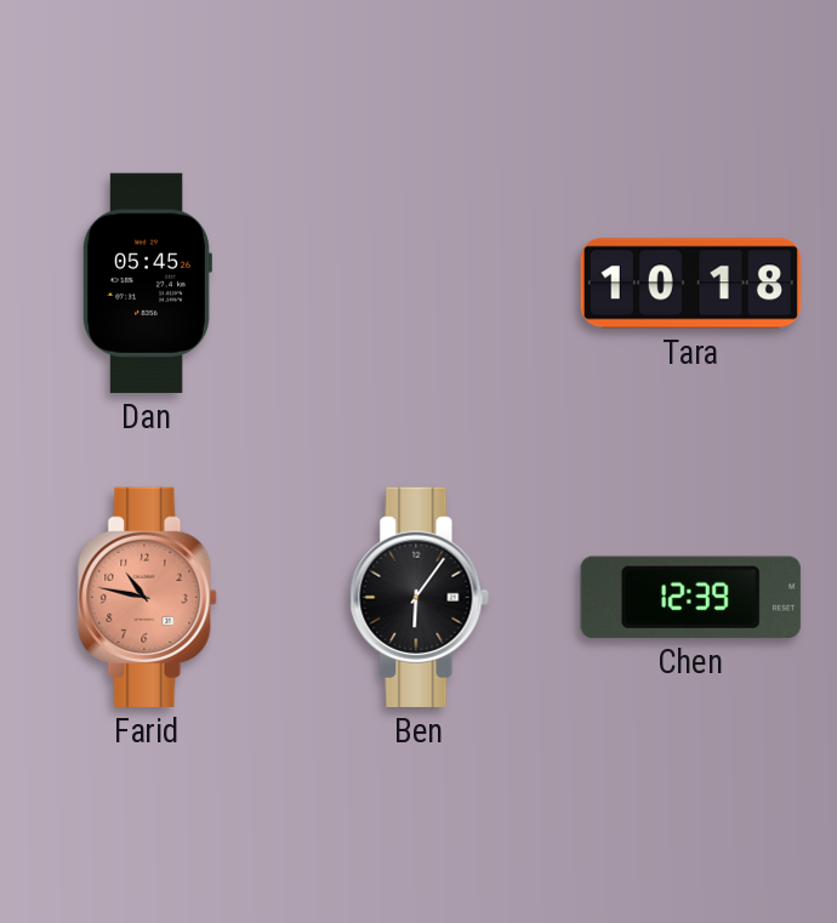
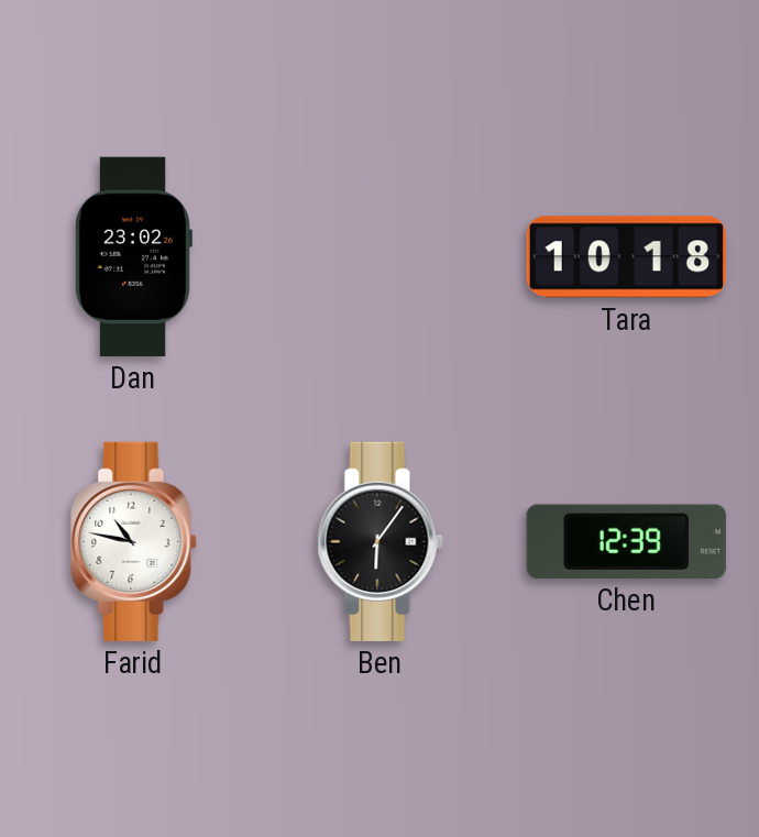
Dan: 05:45 -> 23:02
Farid dial: salmon -> white
